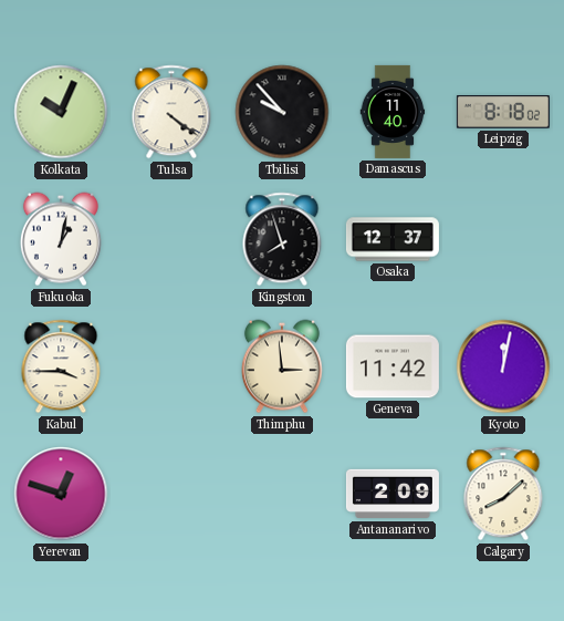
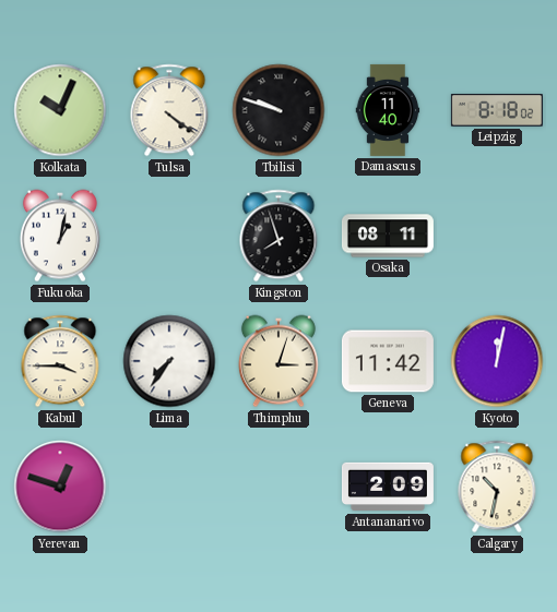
Tbilisi: 9:53 -> 9:48
Osaka: 12:37 -> 08:11
Lima: none -> 7:36
Thimphu: 2:59 -> 3:03
Calgary: 8:08 -> 10:32
